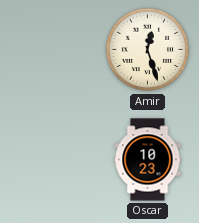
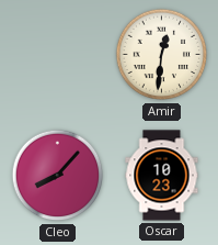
Amir: 12:27 -> 12:31
Cleo: none -> 8:07
